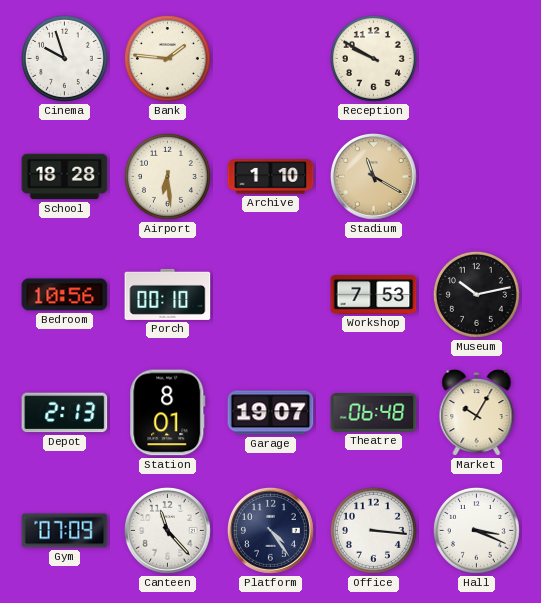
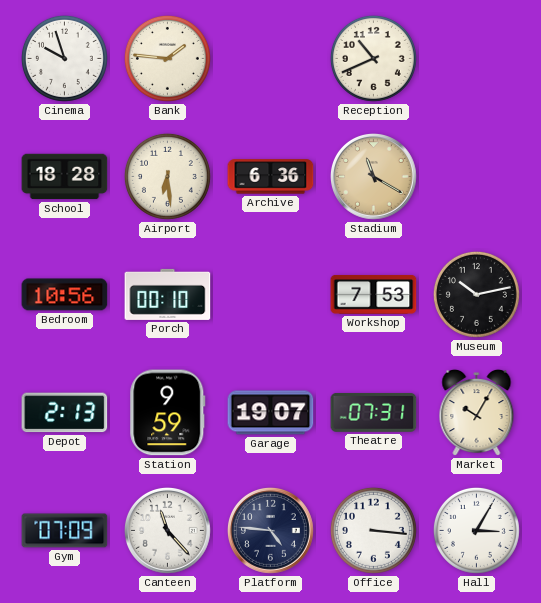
Reception: 9:50 -> 10:41
Archive: 1:10 -> 6:36
Station: 8:01 -> 9:59
Theatre: 06:48 -> 07:31
Platform: 4:24 -> 4:46
Hall: 3:19 -> 3:05
